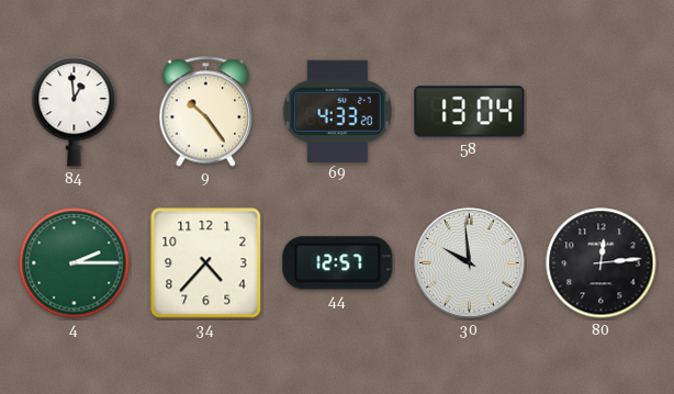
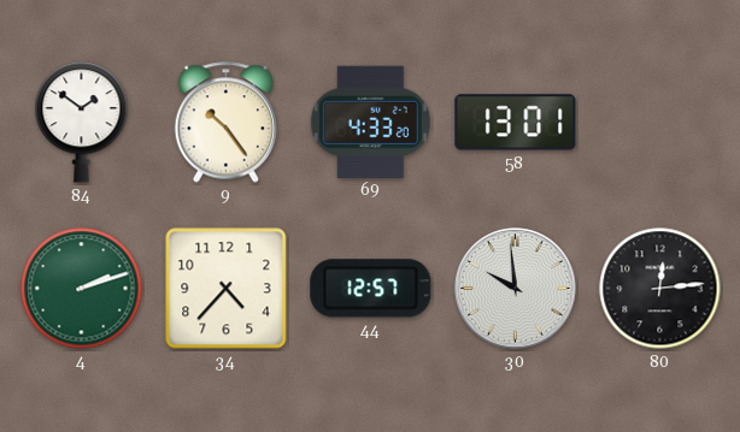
84: 12:59 -> 1:51
58: 13:04 -> 13:01
4: 2:15 -> 2:12
